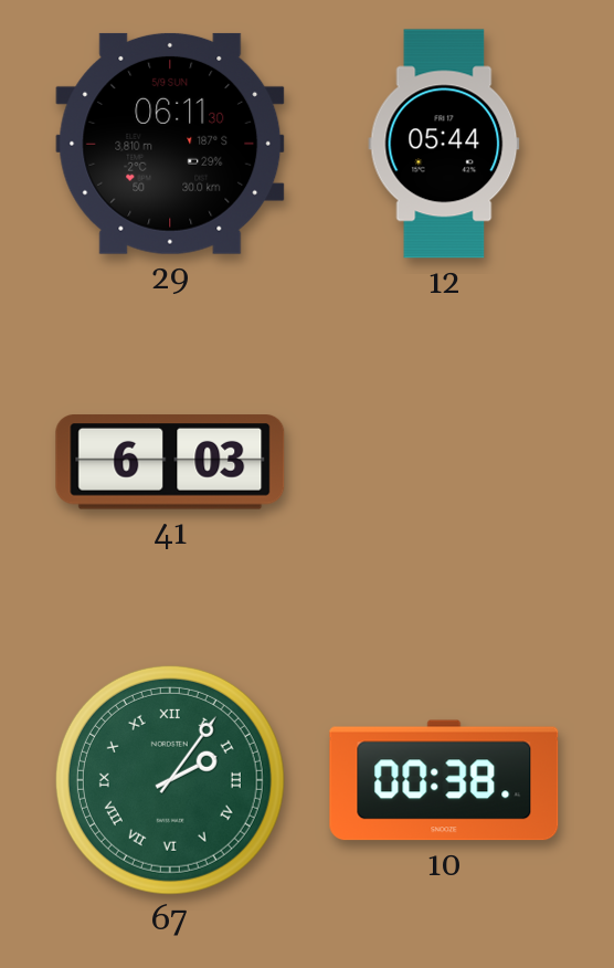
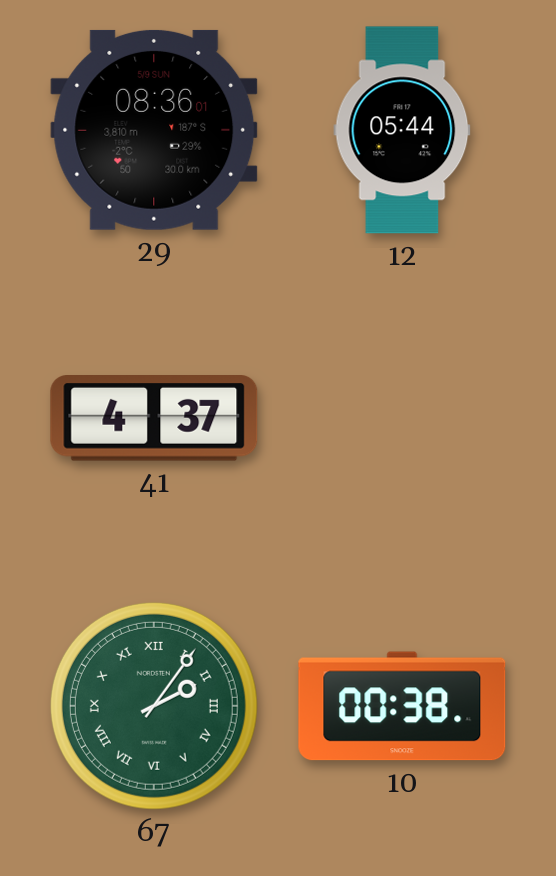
29: 06:11 -> 08:36
41: 6:03 -> 4:37
